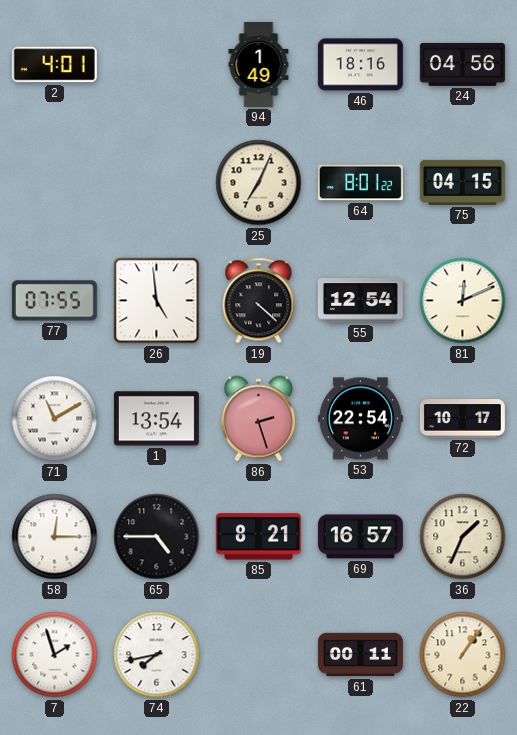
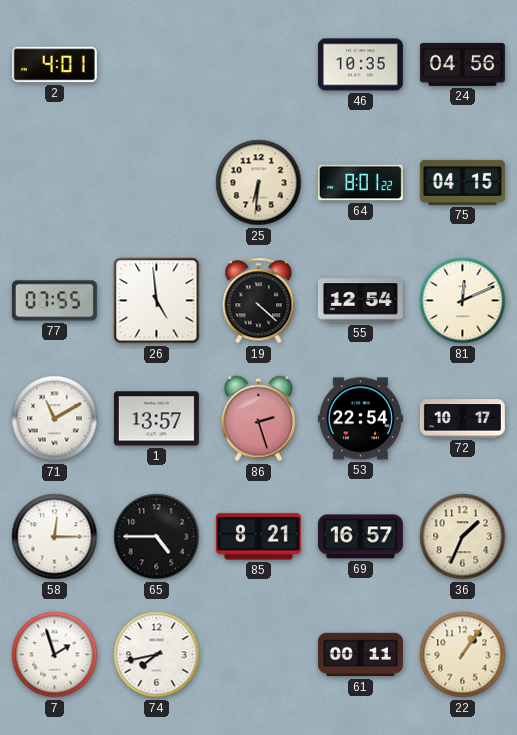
94: 1:49 -> none
46: 18:16 -> 10:35
25: 7:04 -> 6:31
1: 13:54 -> 13:57
